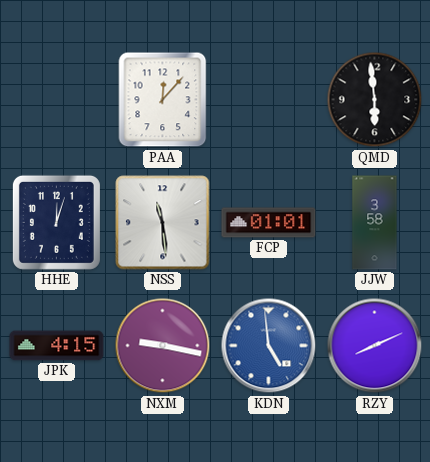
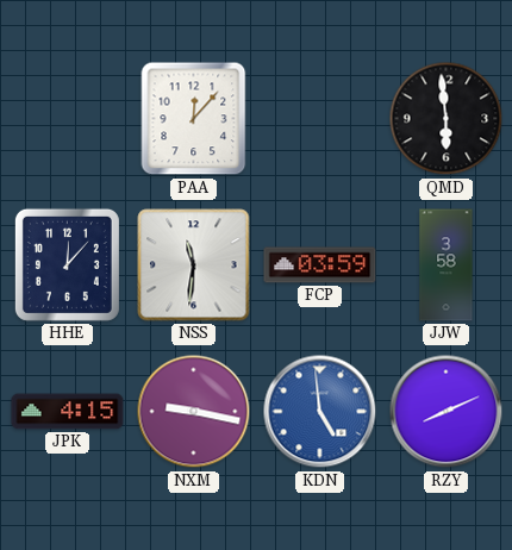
HHE: 12:03 -> 12:07
NSS: 11:29 -> 11:31
FCP: 01:01 -> 03:59
